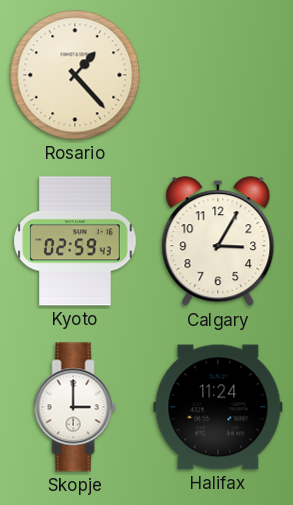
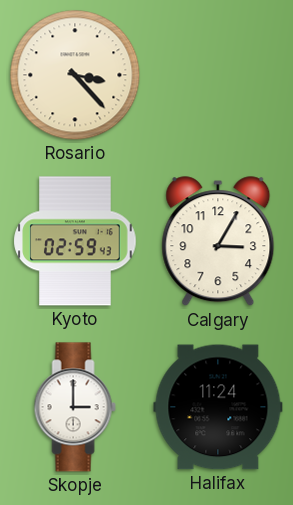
Rosario: 1:23 -> 3:23
